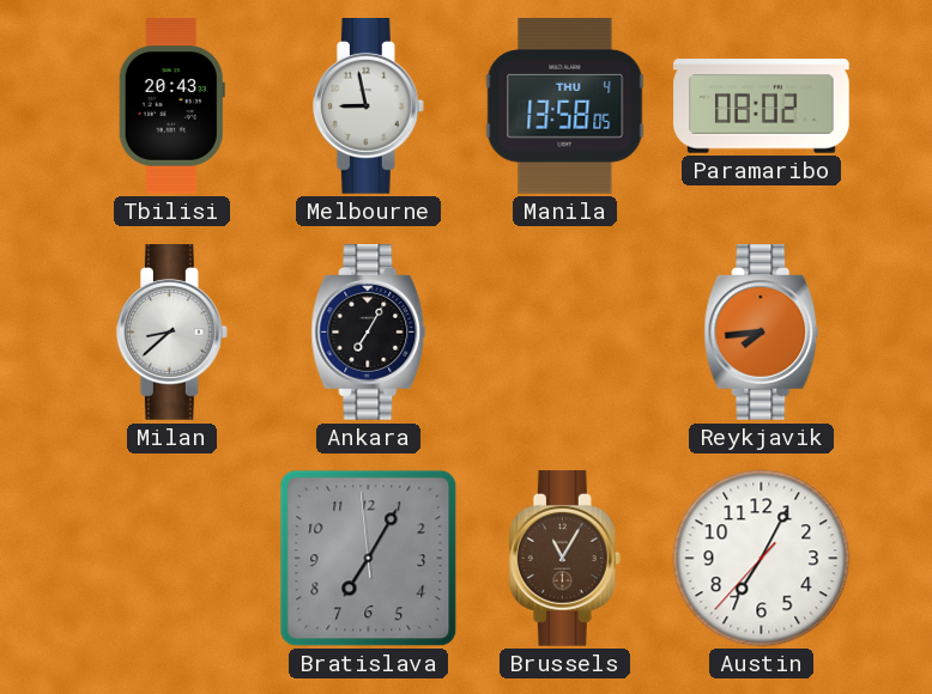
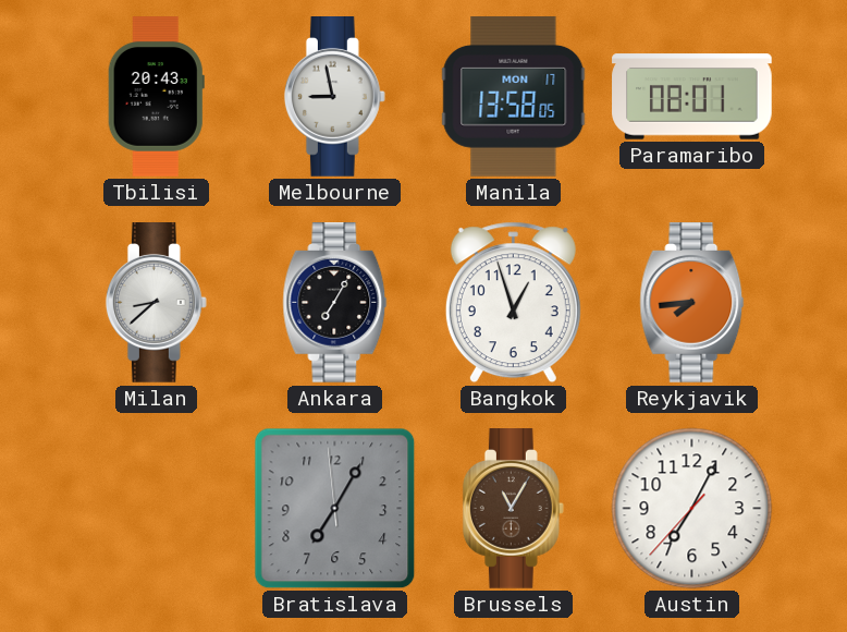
Manila date: THU 4 -> MON 17
Paramaribo: 08:02 -> 08:01
Bangkok: none -> 12:57
